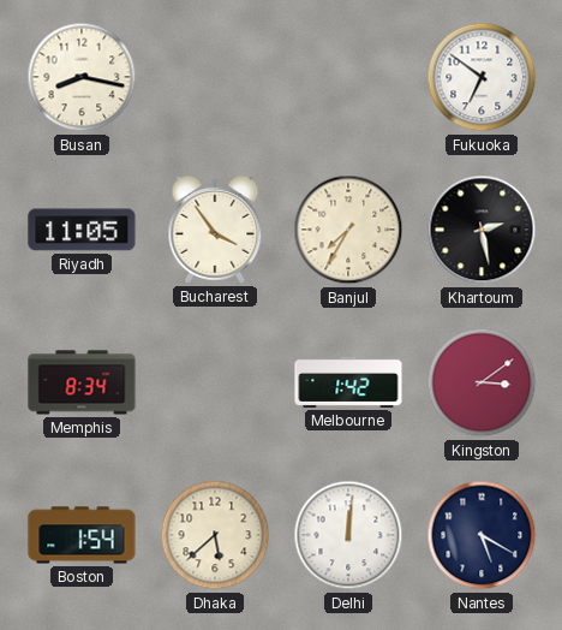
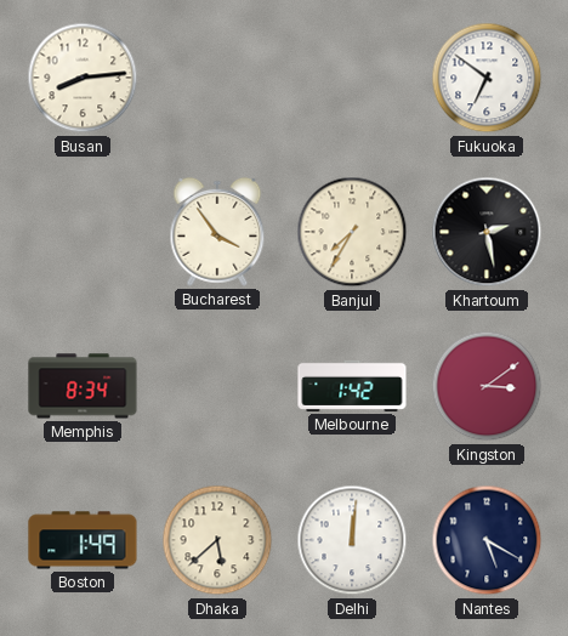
Busan: 8:17 -> 8:14
Riyadh: 11:05 -> none
Boston: 1:54 -> 1:49
